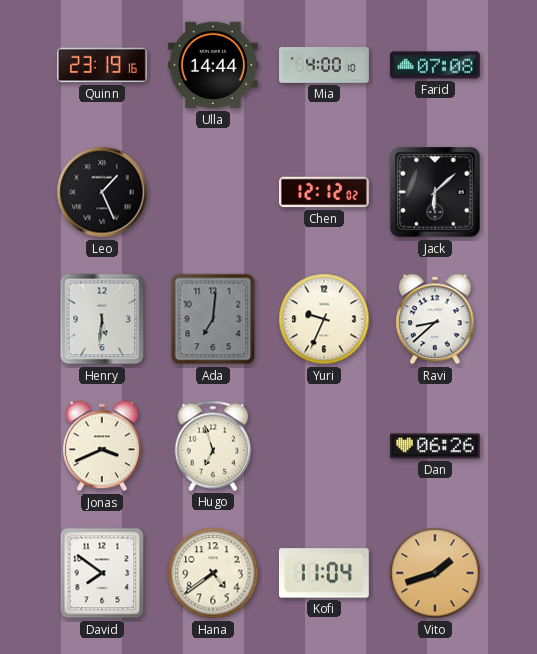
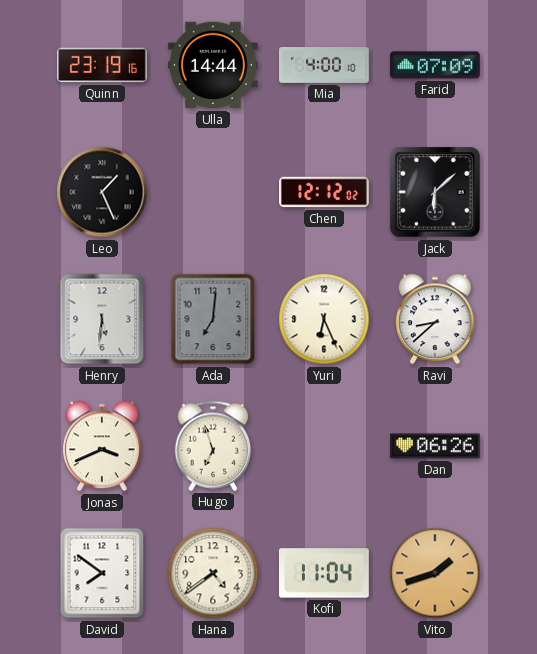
Farid: 07:08 -> 07:09
Yuri: 9:34 -> 6:26
